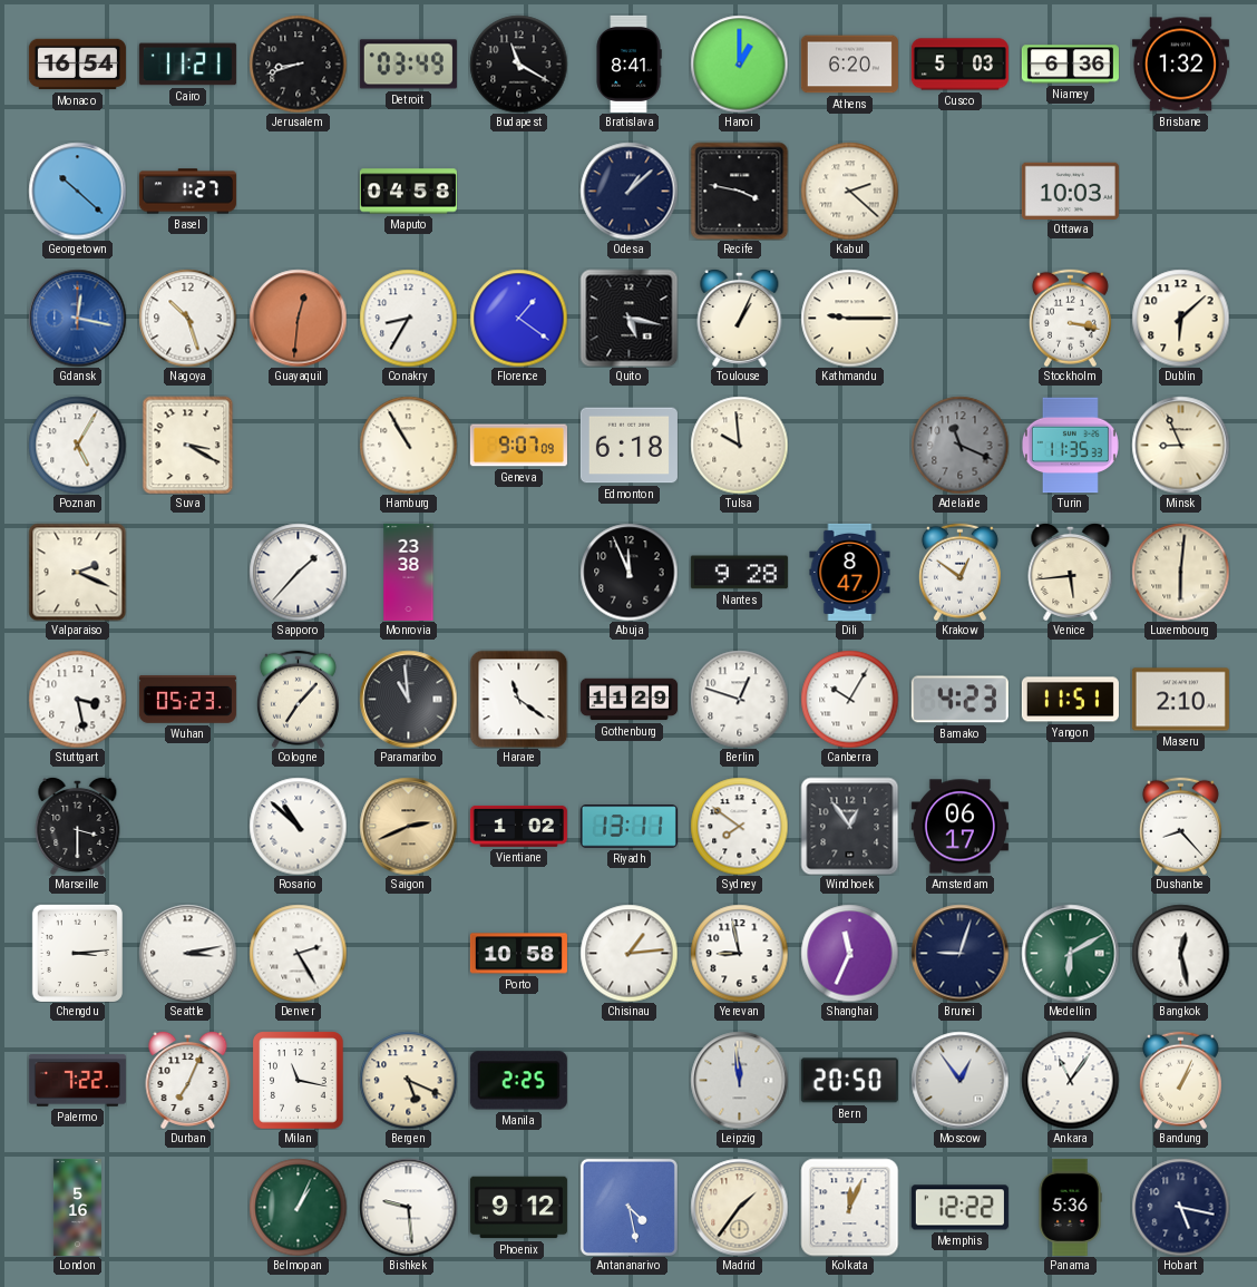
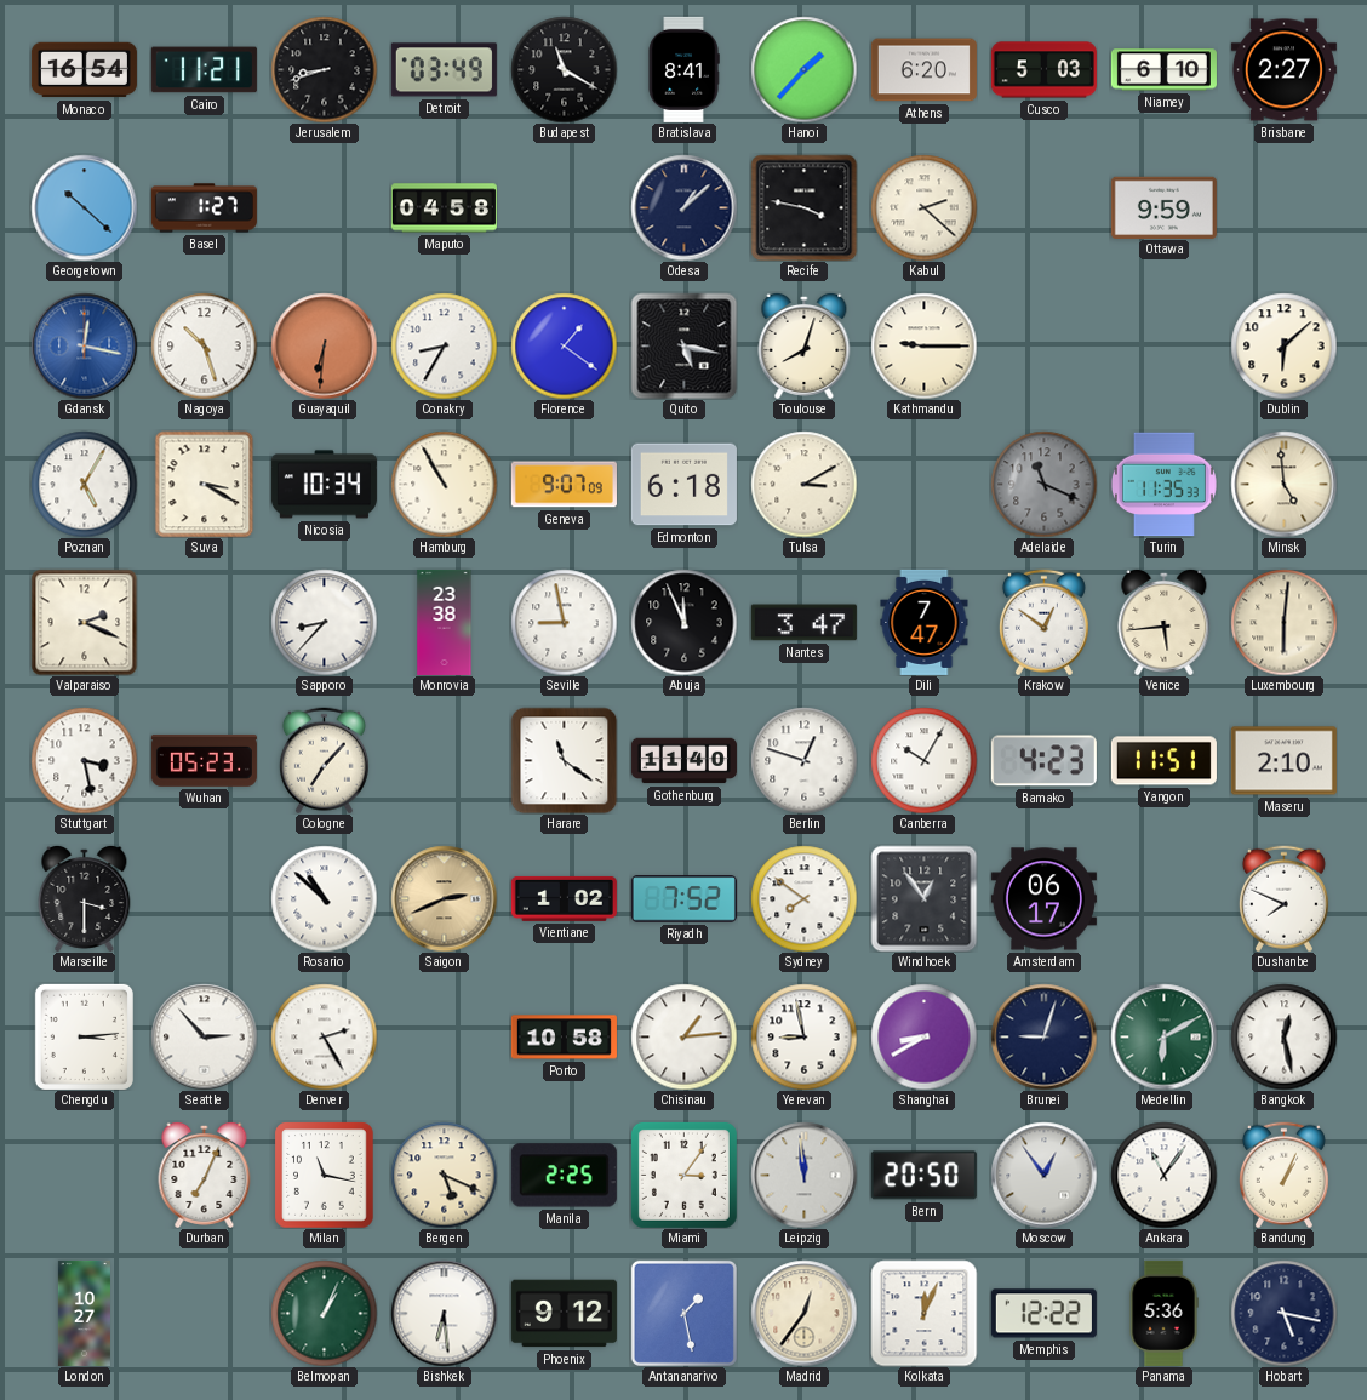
Hanoi: 1:00 -> 1:37
Niamey: 6:36 -> 6:10
Brisbane: 1:32 -> 2:27
Ottawa: 10:03 -> 9:59
Guayaquil: 12:31 -> 6:31
Toulouse: 1:04 -> 8:03
Stockholm: 3:17 -> none
Nicosia: none -> 10:34
Tulsa: 9:59 -> 3:10
Minsk: 8:56 -> 4:59
Sapporo: 1:37 -> 8:37
Seville: none -> 8:58
Nantes: 9:28 -> 3:47
Dili: 8:47 -> 7:47
Paramaribo: 10:59 -> none
Gothenburg: 11:29 -> 11:40
Riyadh: 13:11 -> 7:52
Dushanbe: 8:23 -> 7:49
Seattle: 3:13 -> 2:53
Shanghai: 11:34 -> 8:40
Palermo: 7:22 -> none
Miami: none -> 3:06
London: 5:16 -> 10:27
Bishkek: 9:29 -> 6:29
Antananarivo: 4:28 -> 1:28
Madrid: 1:36 -> 12:36
